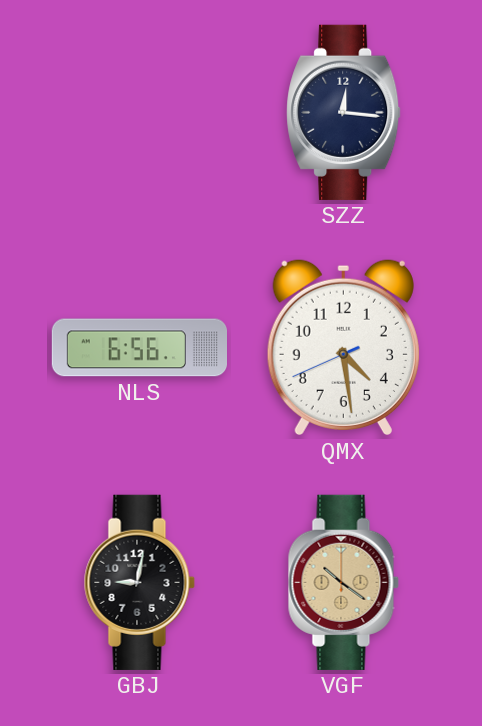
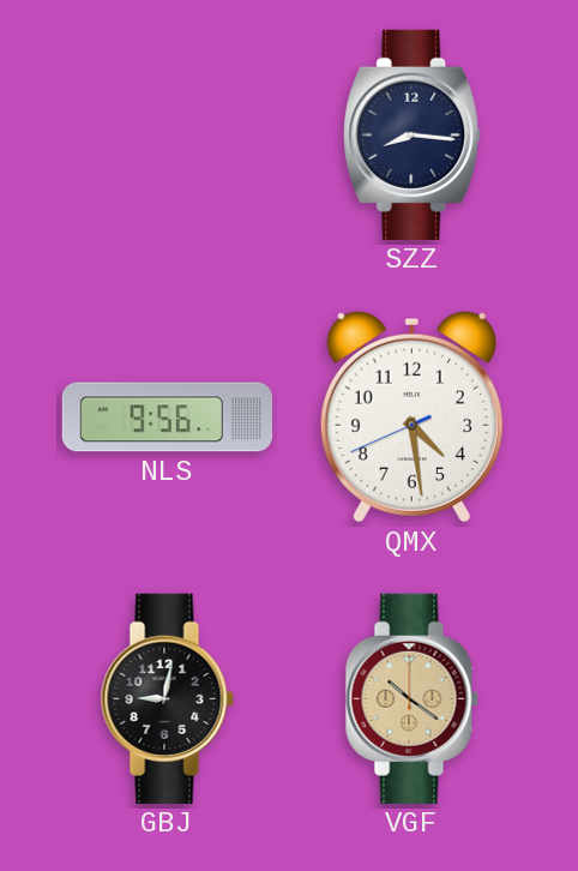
SZZ: 12:16 -> 8:16
NLS: 6:56 -> 9:56
